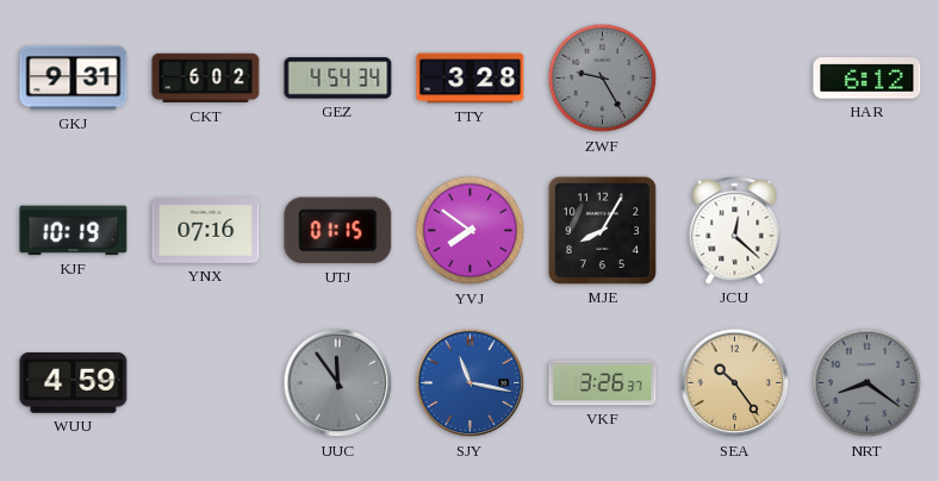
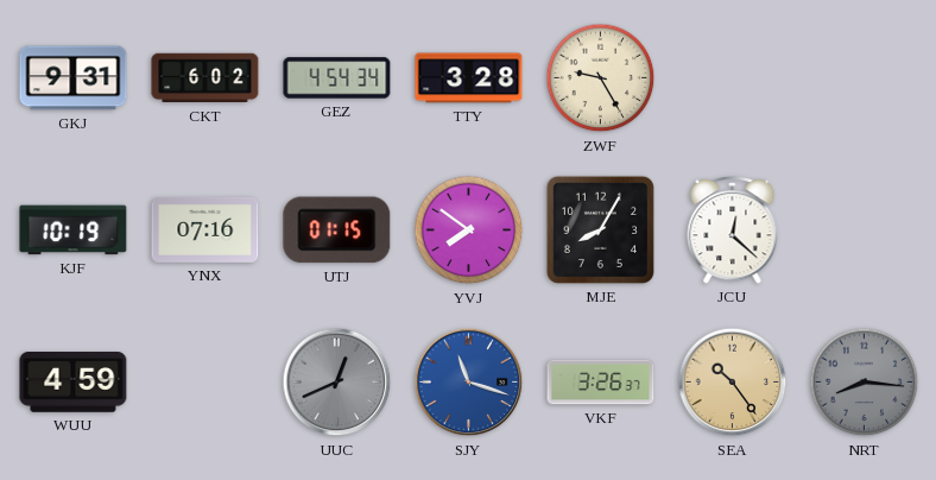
ZWF dial: grey -> cream
HAR: 6:12 -> none
UUC: 11:54 -> 12:41
SJY: 11:17 -> 11:18
NRT: 8:21 -> 8:16
